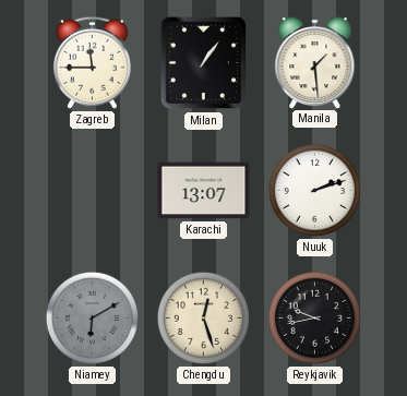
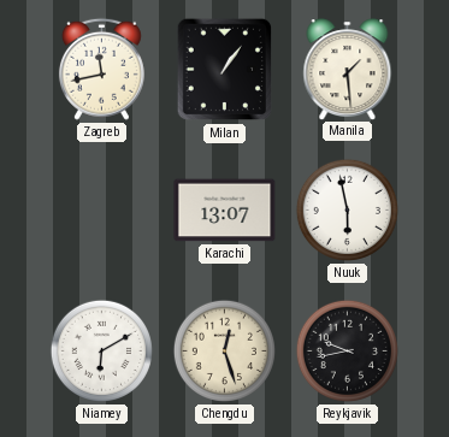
Zagreb: 11:45 -> 11:43
Nuuk: 2:12 -> 5:58
Niamey dial: grey -> white
